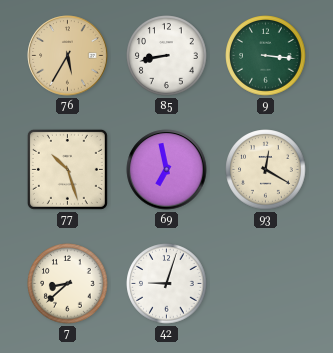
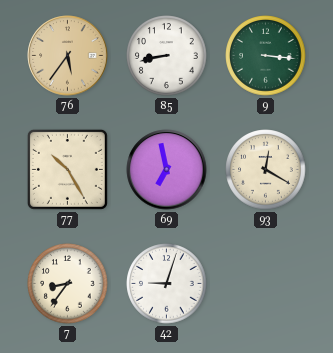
76: 5:35 -> 5:36
77: 10:27 -> 10:25
7: 8:38 -> 8:36
